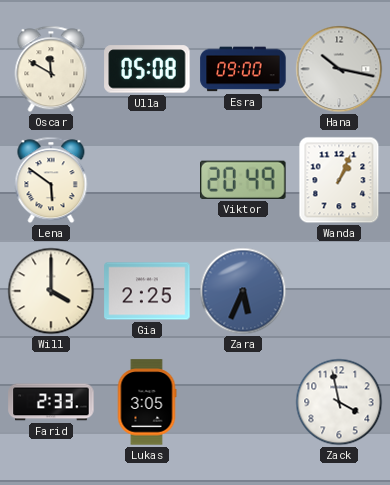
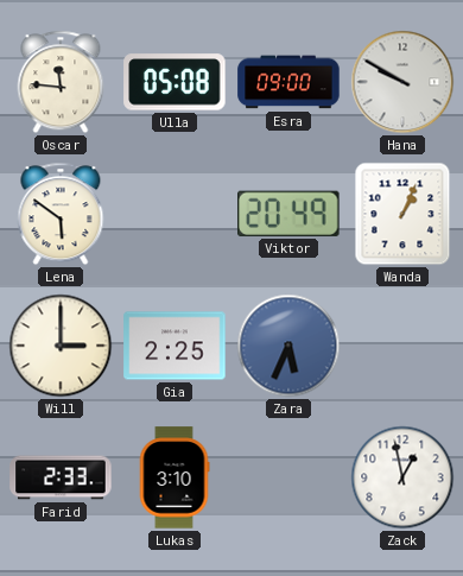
Oscar: 11:50 -> 11:46
Hana: 10:17 -> 9:50
Will: 4:00 -> 3:00
Lukas: 3:05 -> 3:10
Zack: 3:58 -> 12:58
